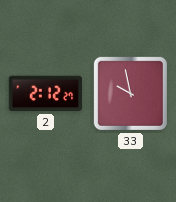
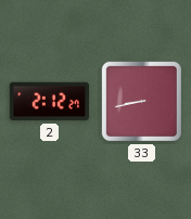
33: 9:58 -> 8:43
